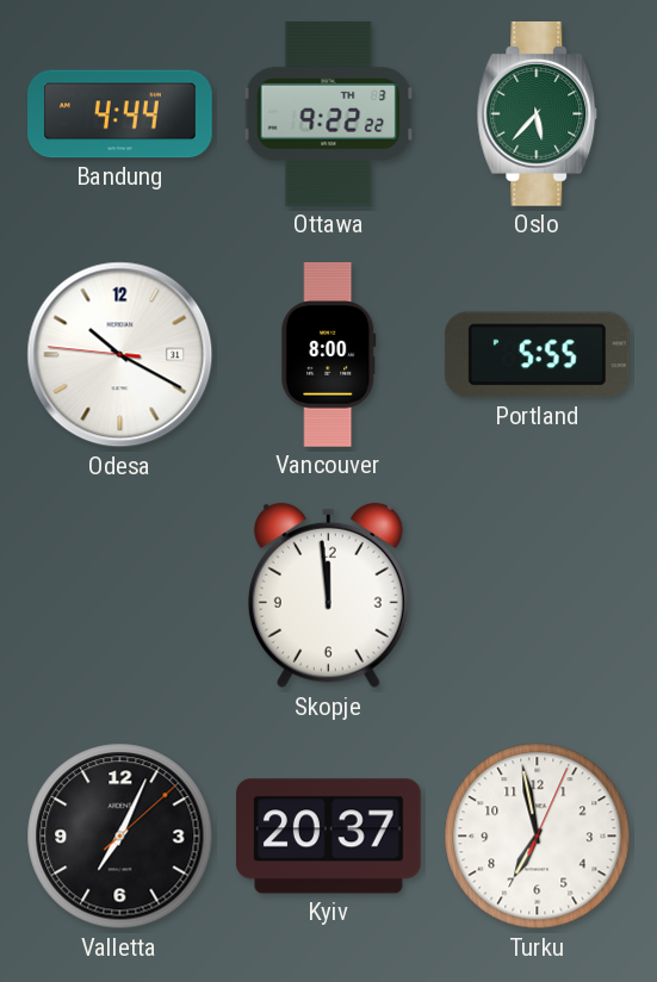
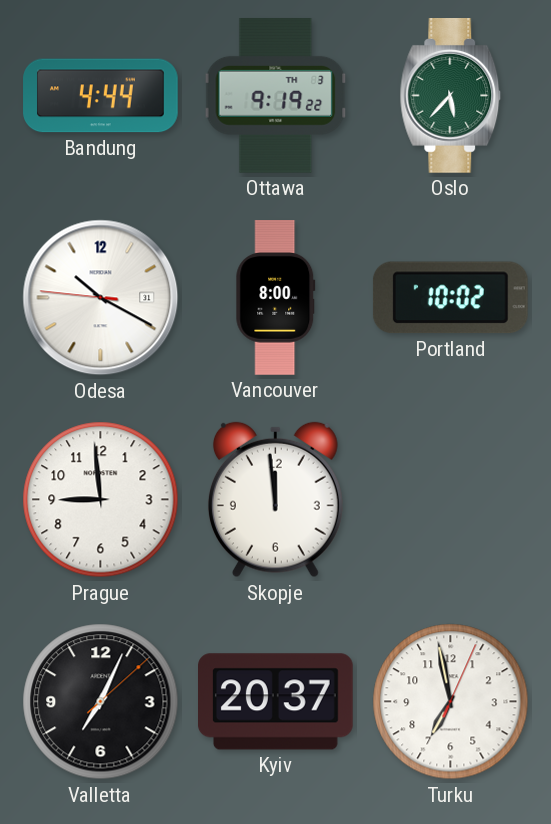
Ottawa: 9:22 -> 9:19
Portland: 5:55 -> 10:02
Prague: none -> 8:59
